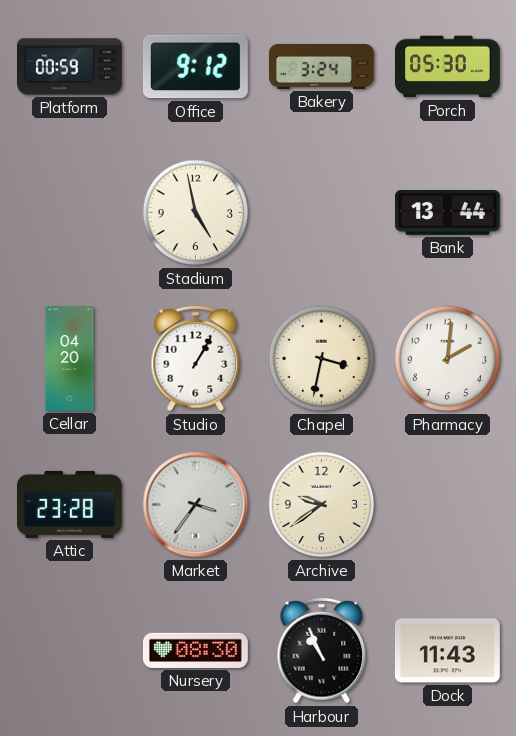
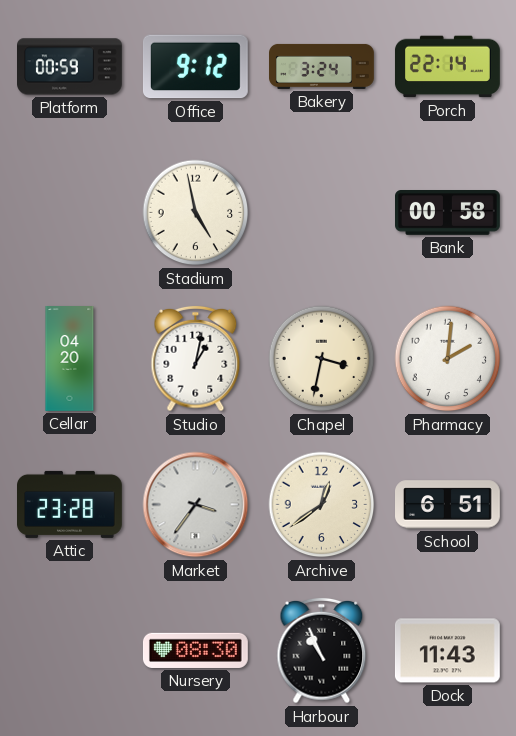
Porch: 05:30 -> 22:14
Bank: 13:44 -> 00:58
Studio: 1:05 -> 1:02
Archive: 9:39 -> 12:39
School: none -> 6:51
